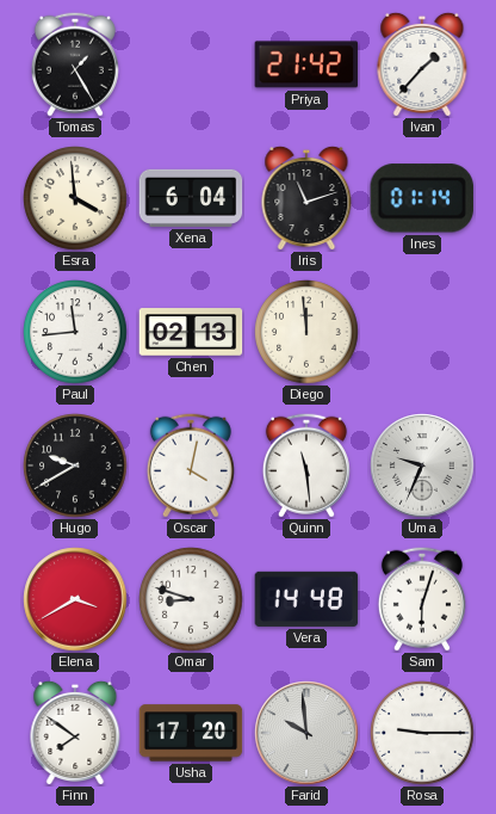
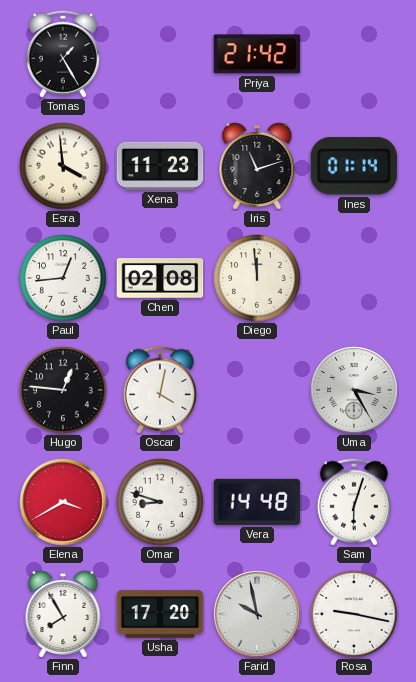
Ivan: 1:37 -> none
Xena: 6:04 -> 11:23
Paul: 11:44 -> 12:44
Chen: 02:13 -> 02:08
Hugo: 9:40 -> 12:46
Quinn: 11:29 -> none
Uma: 9:34 -> 3:25
Finn: 7:51 -> 7:55
Farid: 9:59 -> 9:58
Rosa: 9:15 -> 9:17
